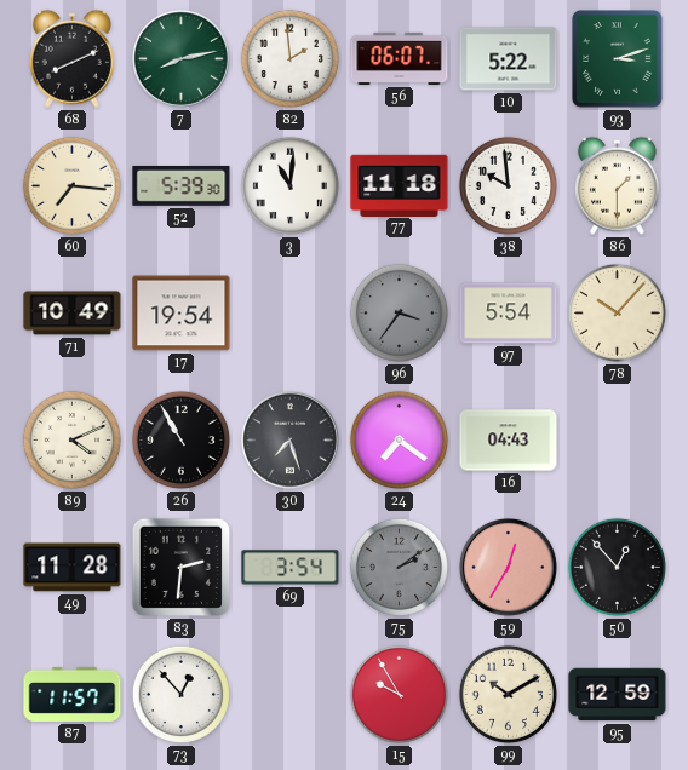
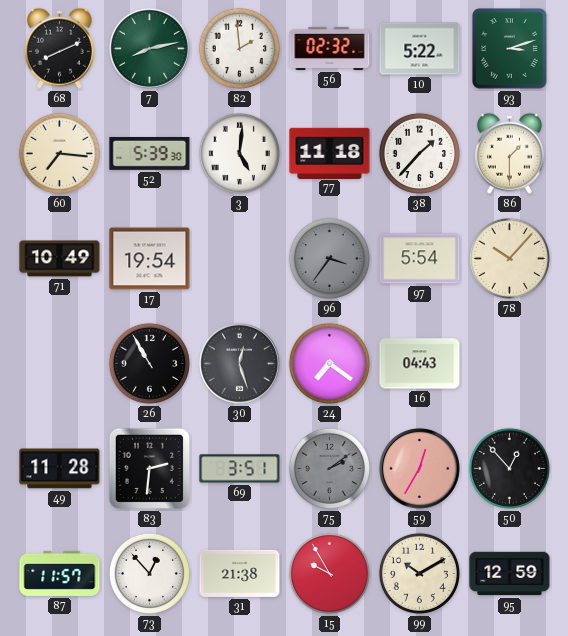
56: 06:07 -> 02:32
3: 11:01 -> 5:01
38: 9:59 -> 1:37
89: 4:11 -> none
30: 7:27 -> 12:27
69: 3:54 -> 3:51
31: none -> 21:38
